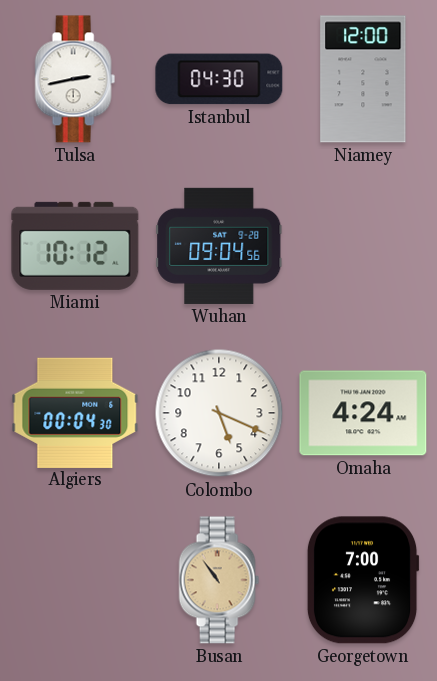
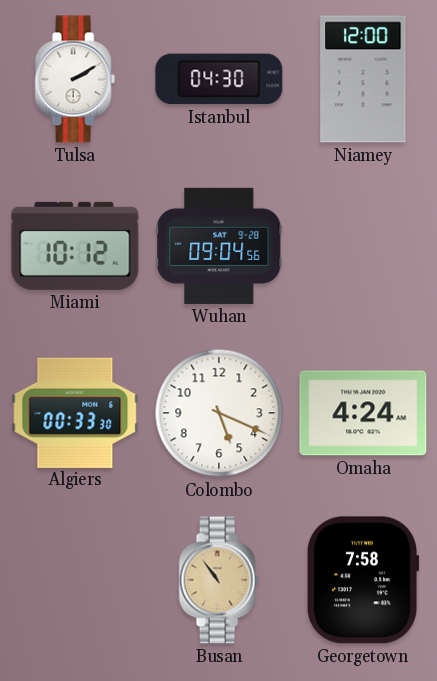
Tulsa: 2:43 -> 2:10
Algiers: 00:04 -> 00:33
Georgetown: 7:00 -> 7:58
